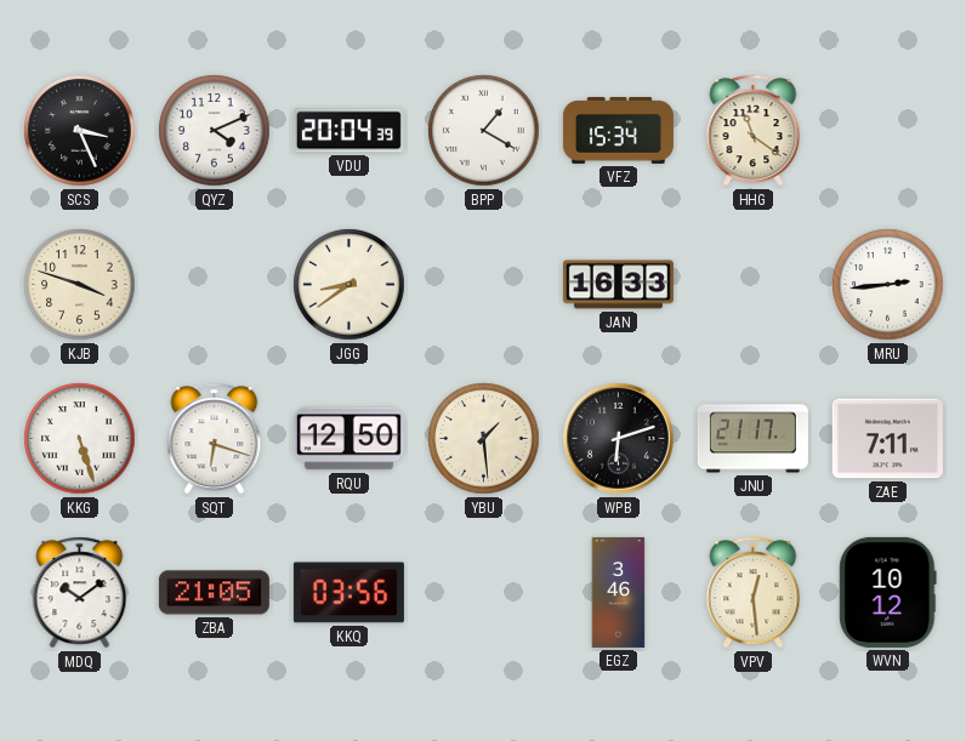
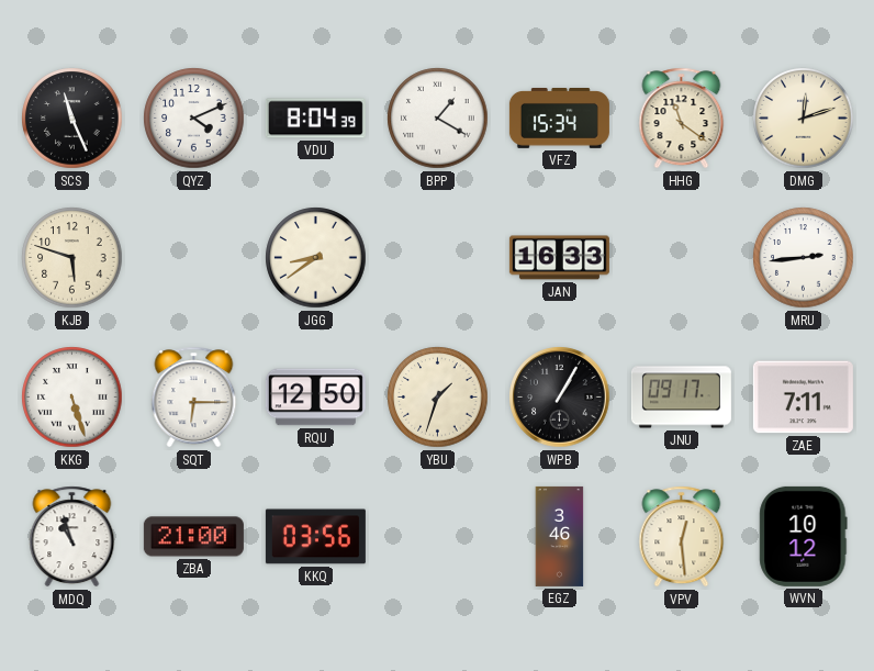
SCS: 3:26 -> 11:26
VDU: 20:04 -> 8:04
DMG: none -> 12:12
KJB: 3:48 -> 5:48
SQT: 6:18 -> 6:15
YBU: 1:29 -> 1:33
WPB: 6:12 -> 1:05
JNU: 21:17 -> 09:17
MDQ: 10:09 -> 10:57
ZBA: 21:05 -> 21:00
